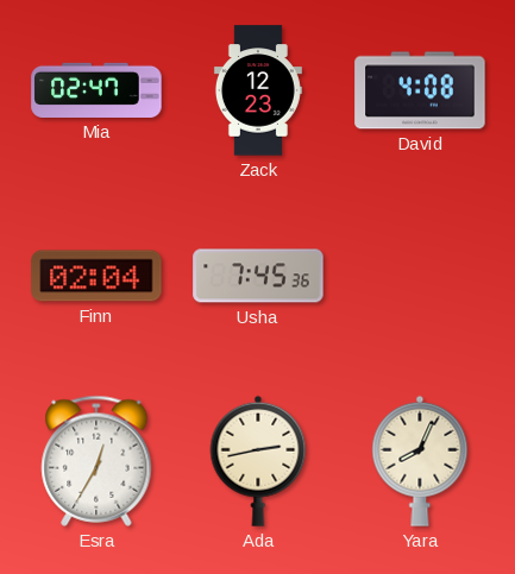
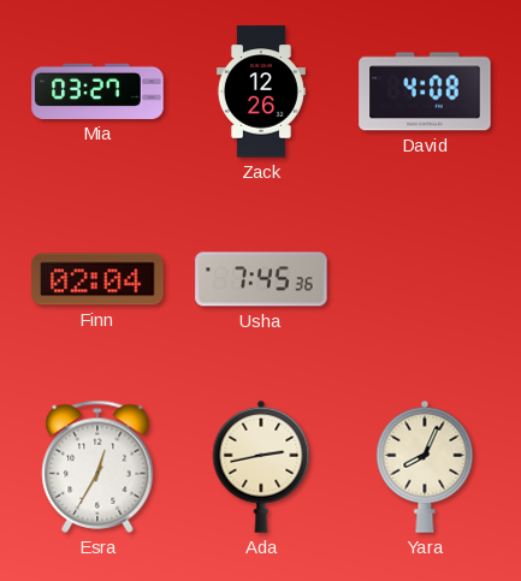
Mia: 02:47 -> 03:27
Zack: 12:23 -> 12:26
